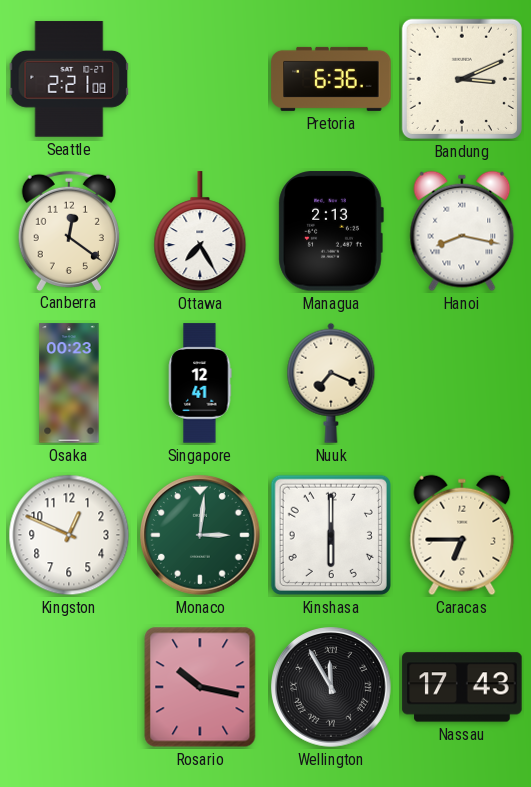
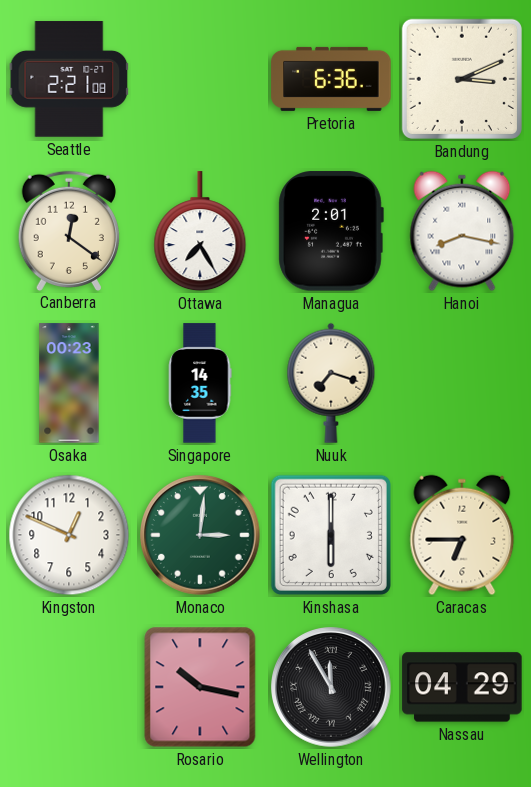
Managua: 2:13 -> 2:01
Singapore: 12:41 -> 14:35
Nuuk: 7:19 -> 7:18
Nassau: 17:43 -> 04:29
